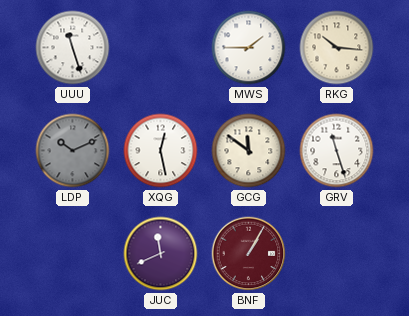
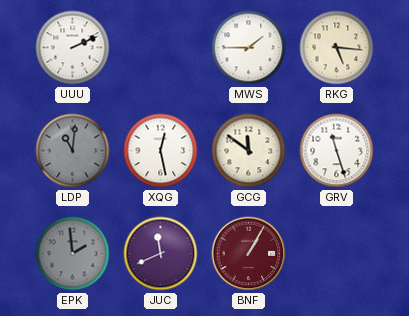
UUU: 11:27 -> 2:11
RKG: 10:16 -> 5:16
LDP: 10:11 -> 11:01
EPK: none -> 1:59
